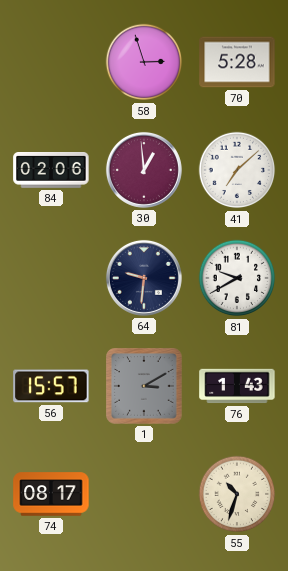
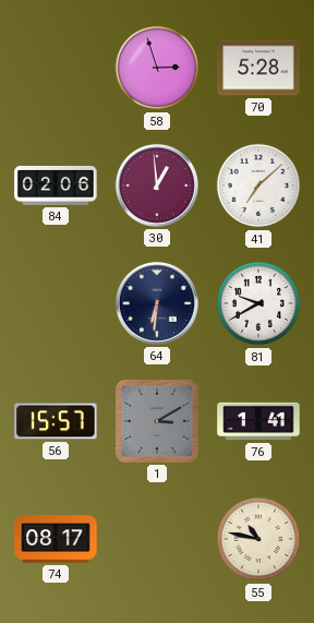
64: 9:31 -> 6:31
76: 1:43 -> 1:41
55: 10:33 -> 10:47
